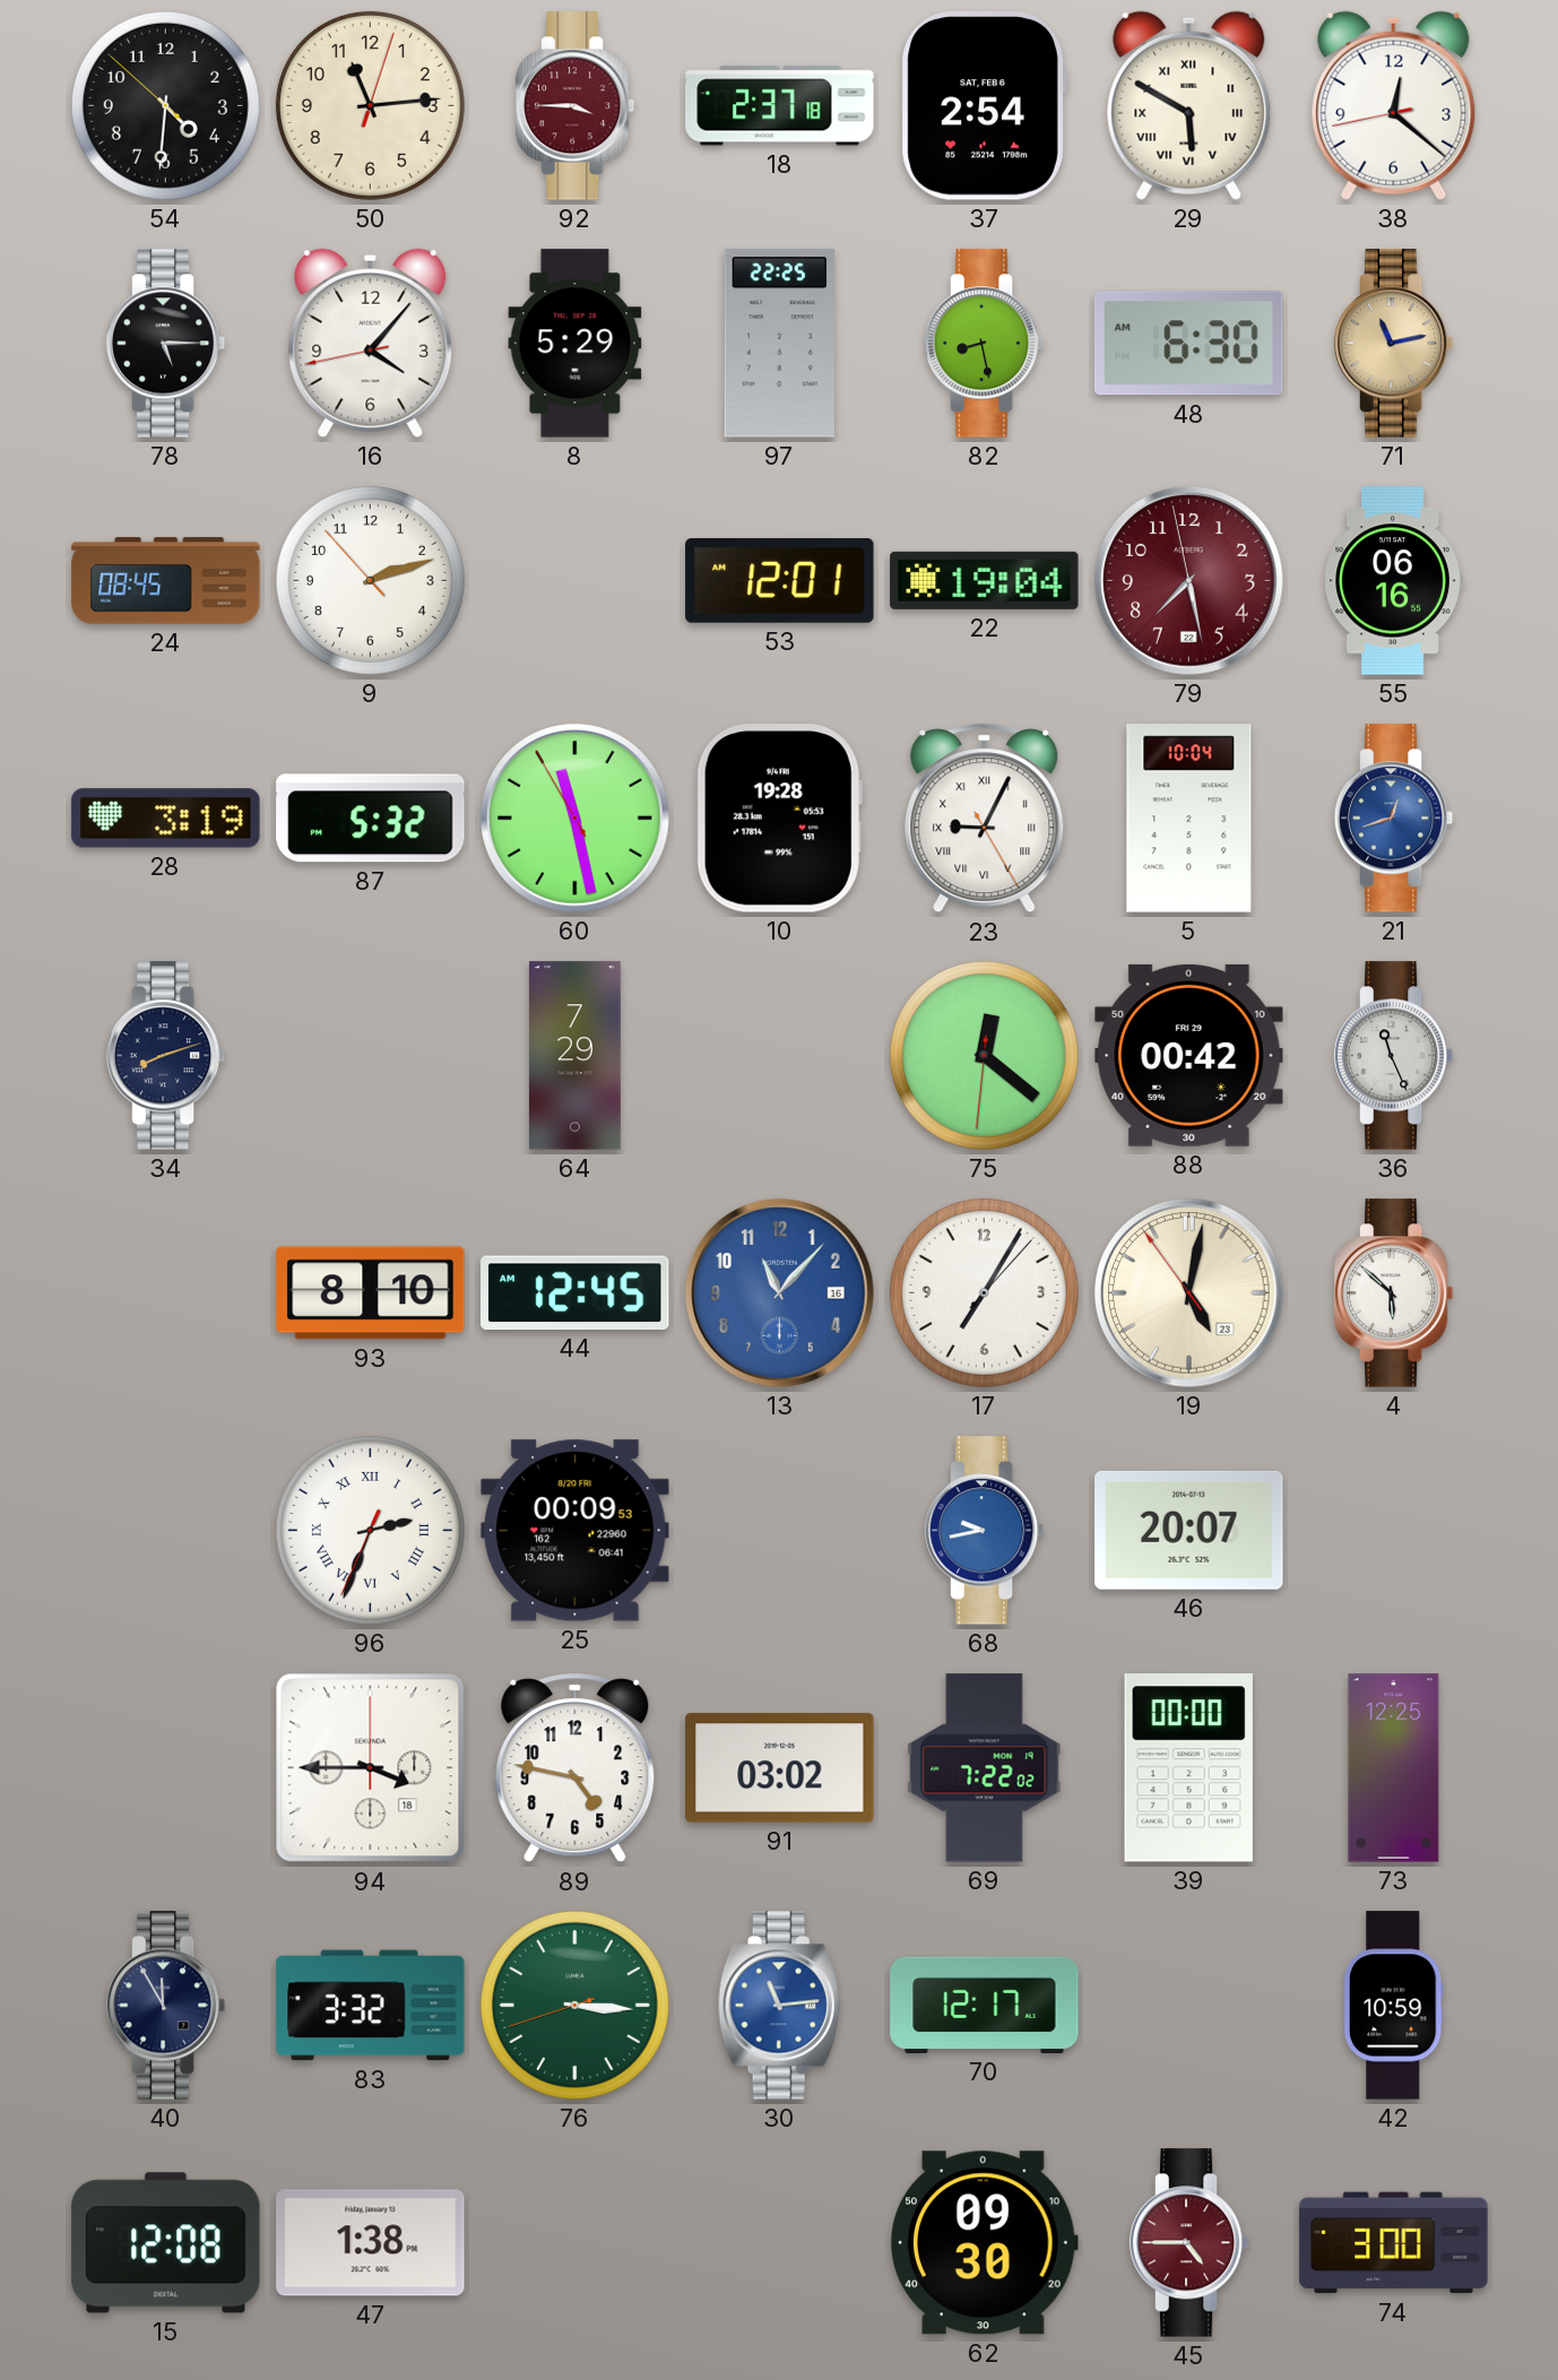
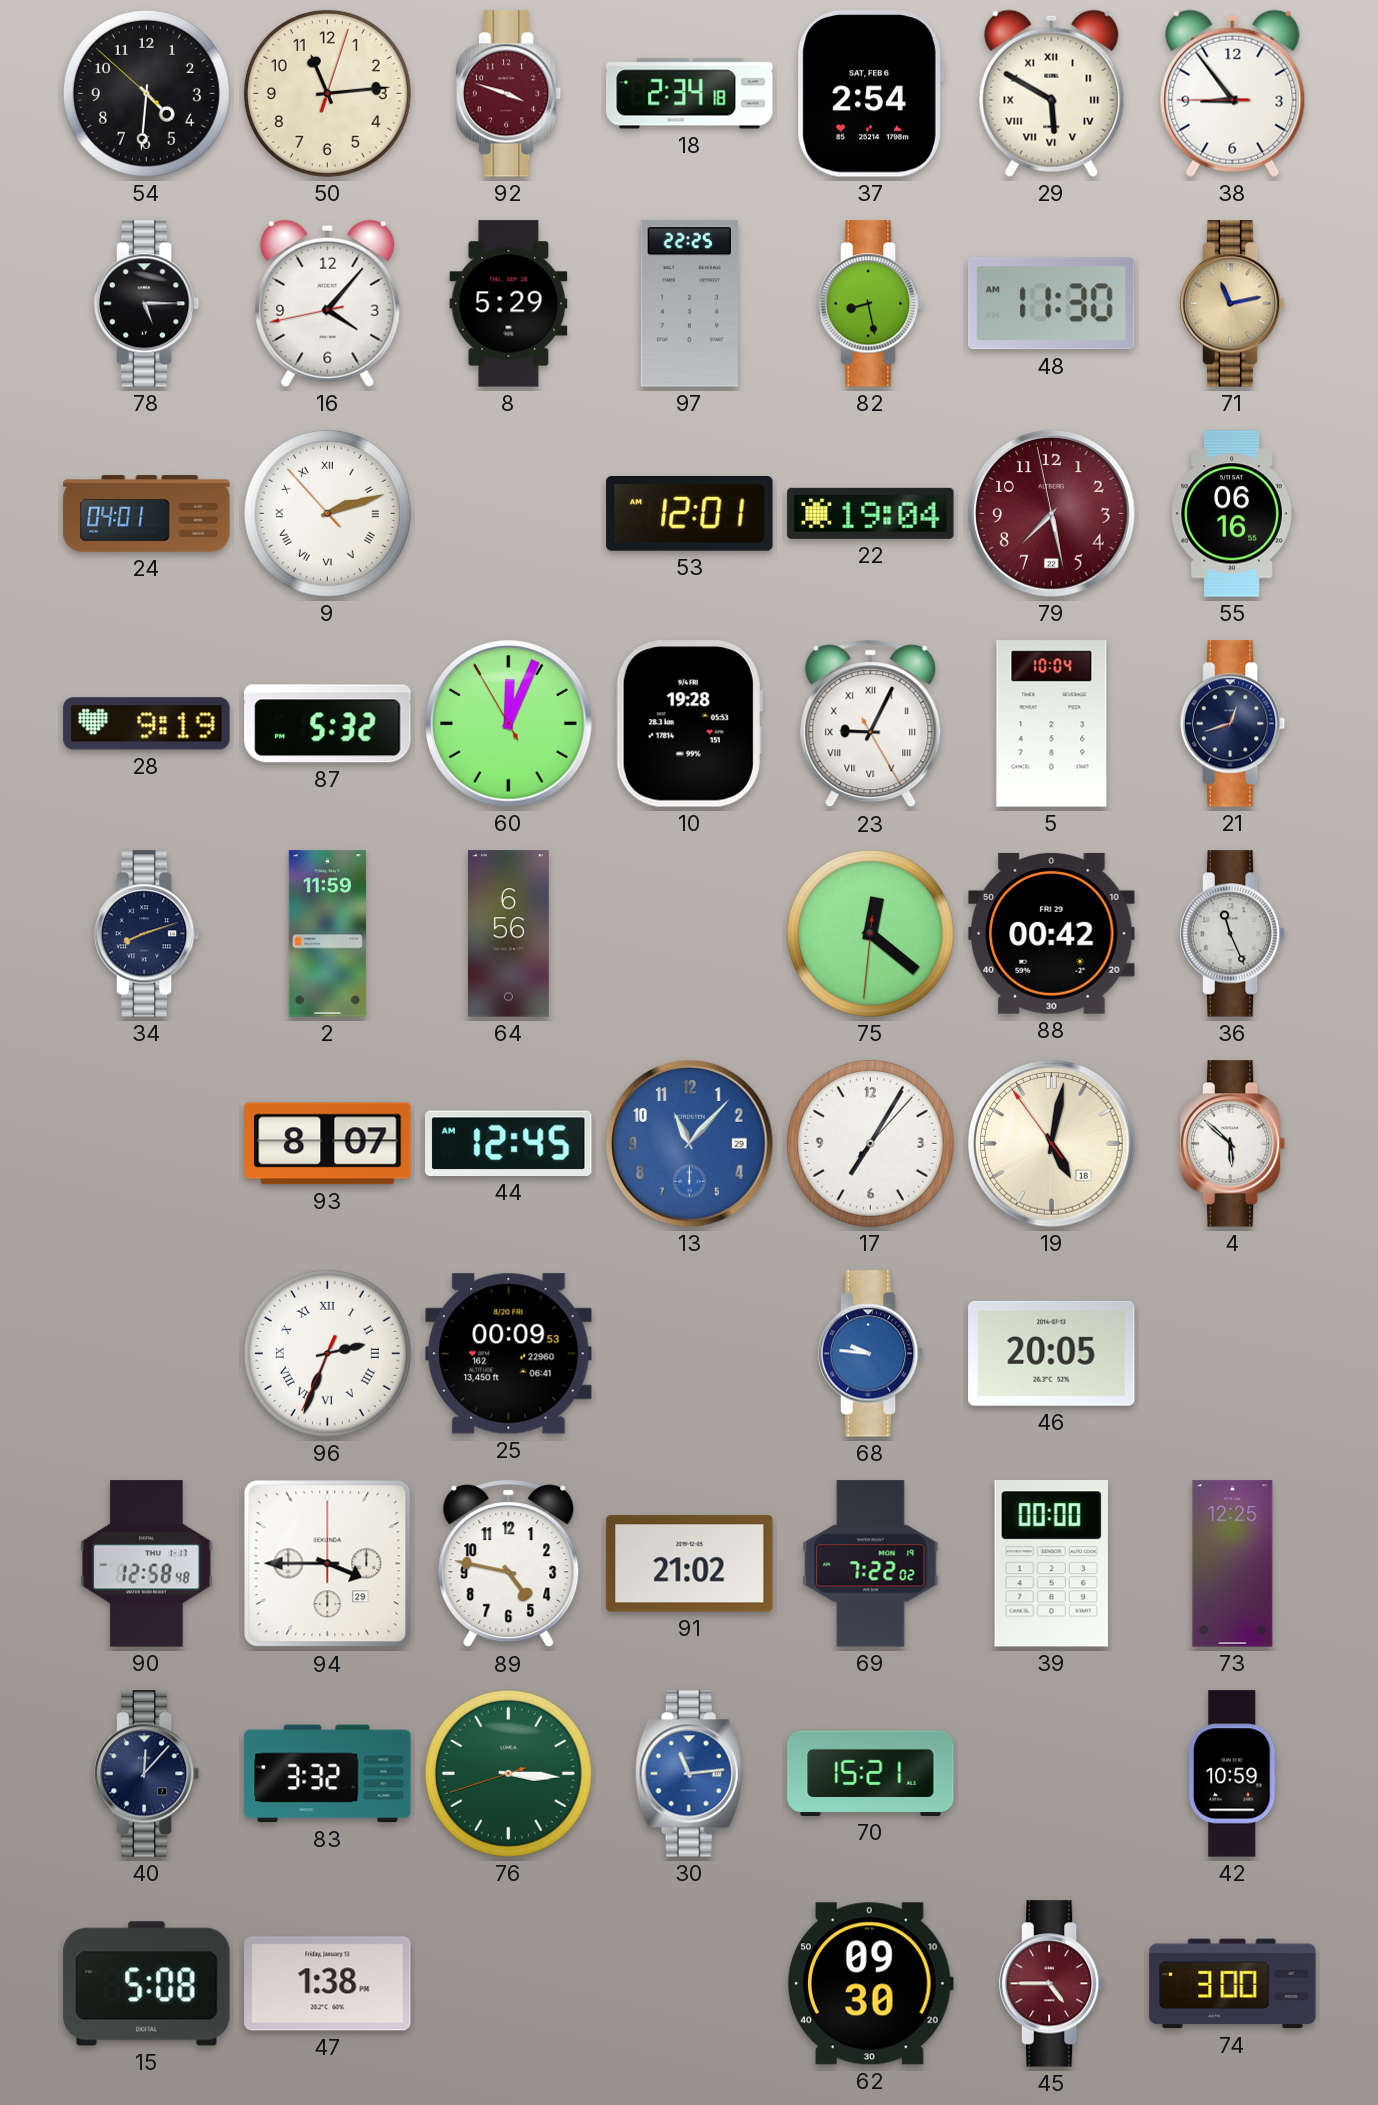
92: 3:45 -> 3:48
18: 2:37 -> 2:34
38: 12:21 -> 8:53
48: 6:30 -> 11:30
24: 08:45 -> 04:01
9 numerals: Arabic -> Roman
28: 3:19 -> 9:19
60: 11:27 -> 12:03
21 dial: blue -> navy
2: none -> 11:59
64: 7:29 -> 6:56
93: 8:10 -> 8:07
13 date: 16 -> 29
19 date: 23 -> 18
68: 9:43 -> 9:46
46: 20:07 -> 20:05
90: none -> 12:58
94 date: 18 -> 29
91: 03:02 -> 21:02
40: 11:55 -> 12:07
70: 12:17 -> 15:21
15: 12:08 -> 5:08
